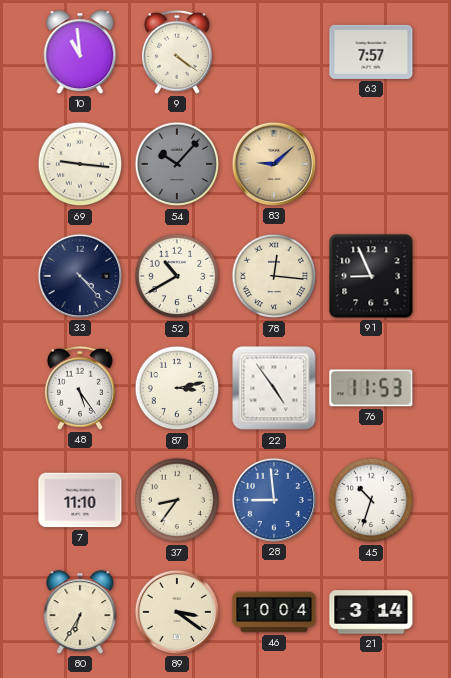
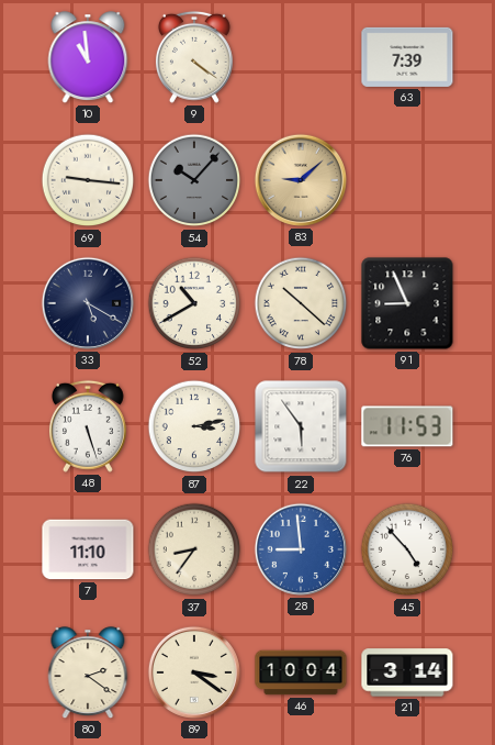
63: 7:57 -> 7:39
33: 4:23 -> 5:20
78: 12:16 -> 10:22
48: 5:24 -> 5:27
22: 4:54 -> 5:54
45: 10:33 -> 4:53
80: 6:35 -> 2:21
